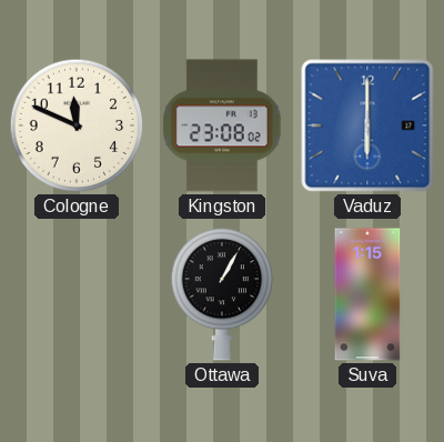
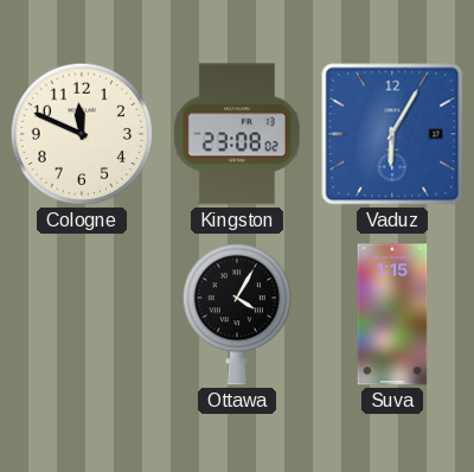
Vaduz: 6:00 -> 6:05
Ottawa: 1:05 -> 4:05
